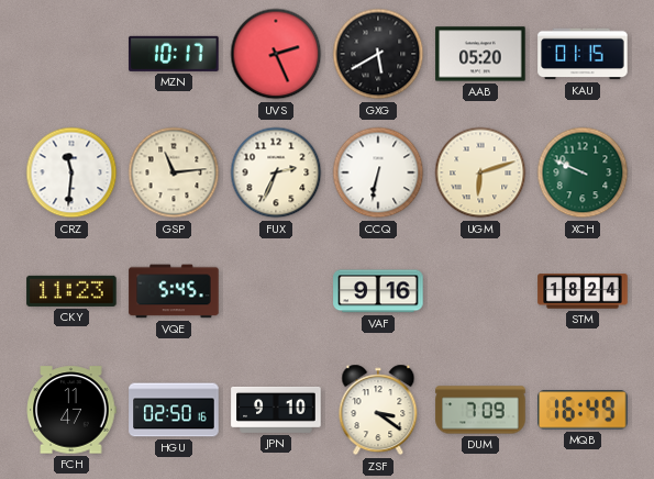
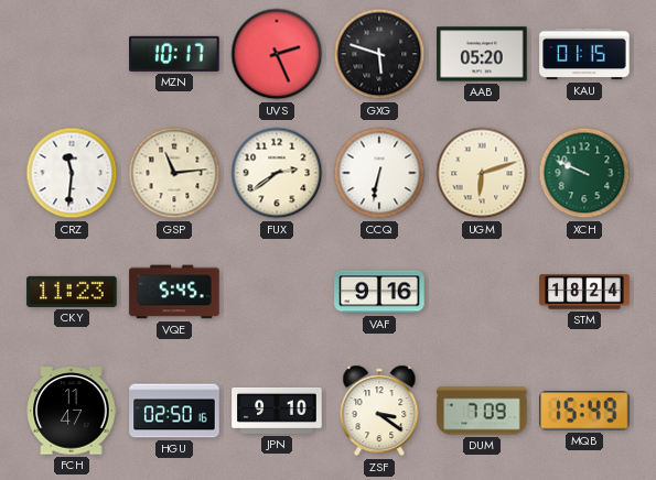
GXG: 5:40 -> 5:48
FUX: 2:34 -> 2:39
MQB: 16:49 -> 15:49
